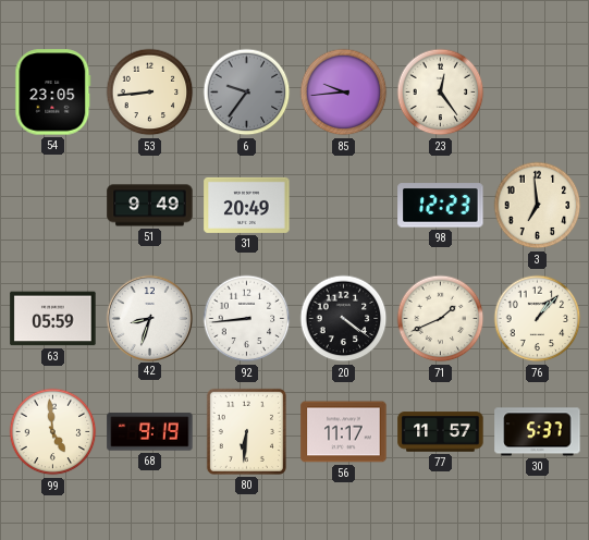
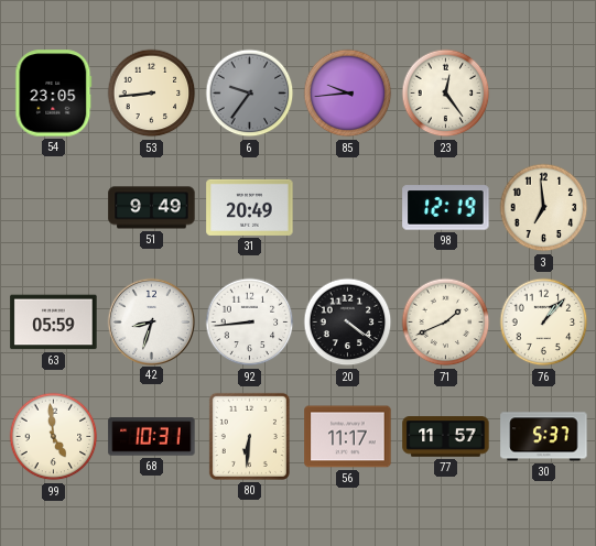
98: 12:23 -> 12:19
68: 9:19 -> 10:31
